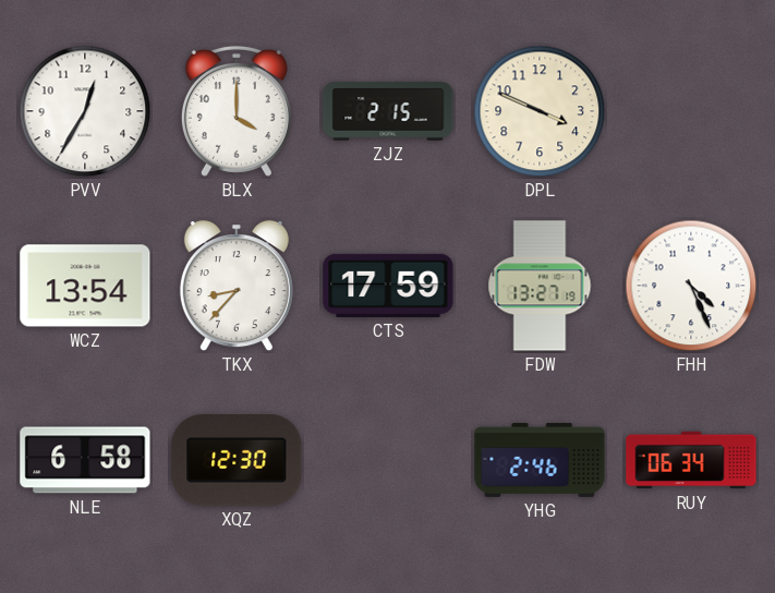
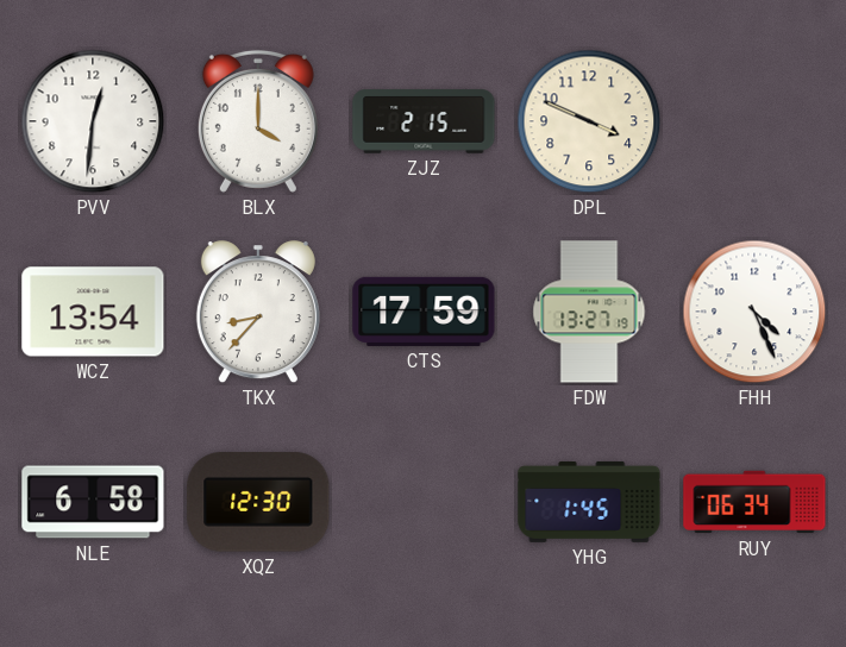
PVV: 12:35 -> 12:31
YHG: 2:46 -> 1:45
